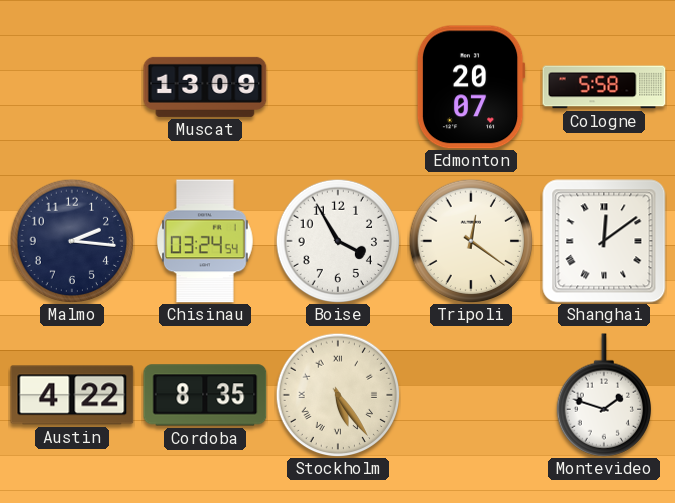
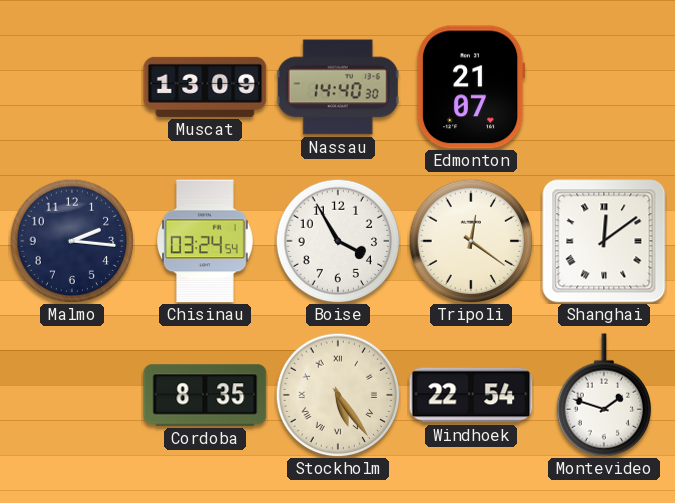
Nassau: none -> 14:40
Edmonton: 20:07 -> 21:07
Cologne: 5:58 -> none
Austin: 4:22 -> none
Windhoek: none -> 22:54
